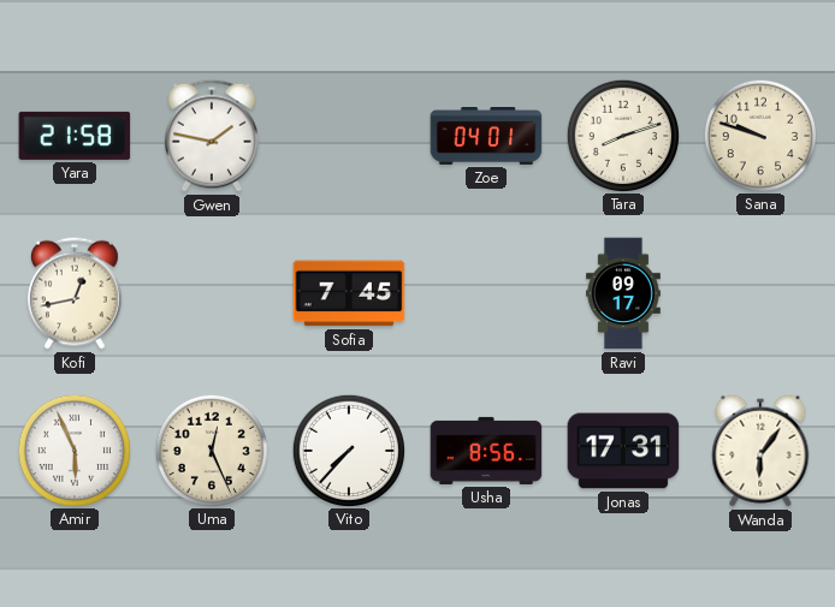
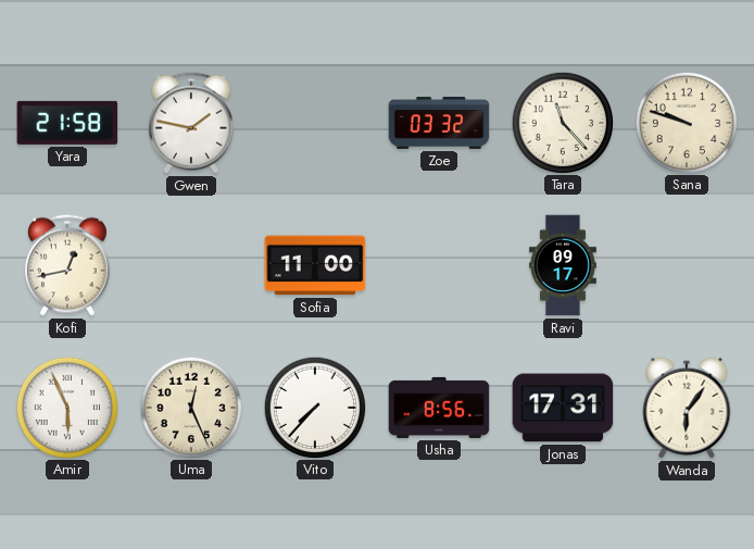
Zoe: 04:01 -> 03:32
Tara: 8:12 -> 11:23
Sofia: 7:45 -> 11:00
